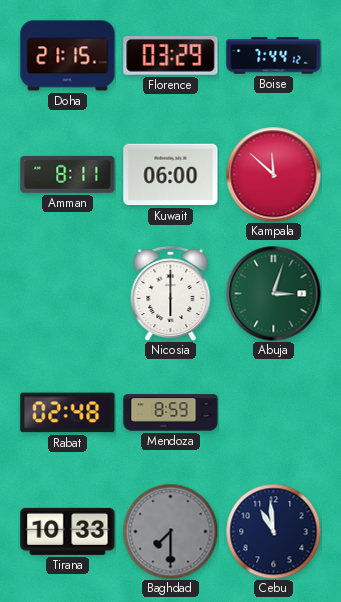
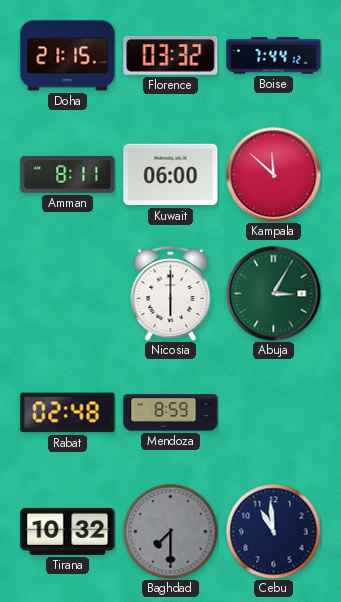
Florence: 03:29 -> 03:32
Abuja: 3:03 -> 3:05
Tirana: 10:33 -> 10:32
